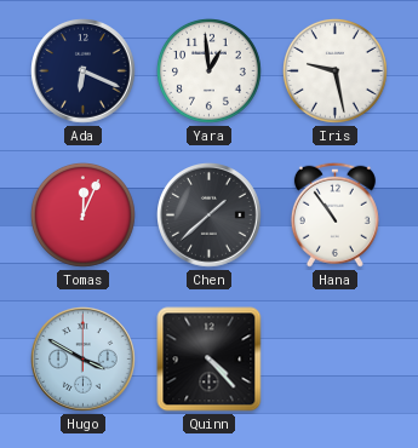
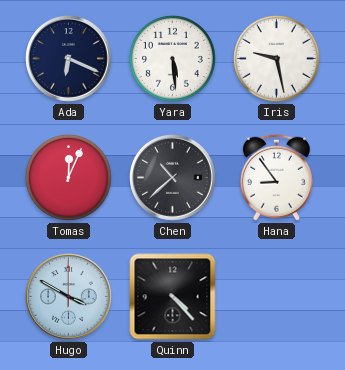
Yara: 12:59 -> 5:29
Chen: 1:38 -> 10:38
Hana: 10:54 -> 8:54
